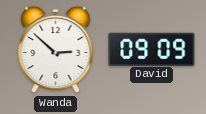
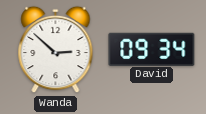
David: 09:09 -> 09:34
